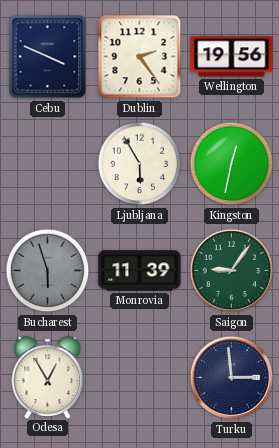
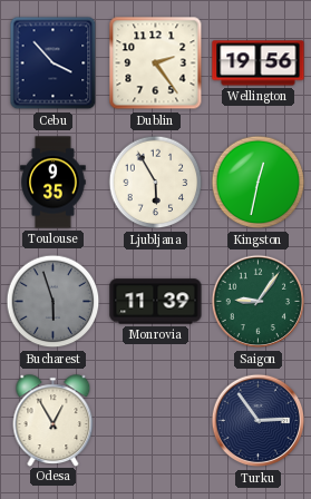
Cebu: 3:49 -> 3:53
Toulouse: none -> 9:35
Turku: 2:59 -> 2:54
